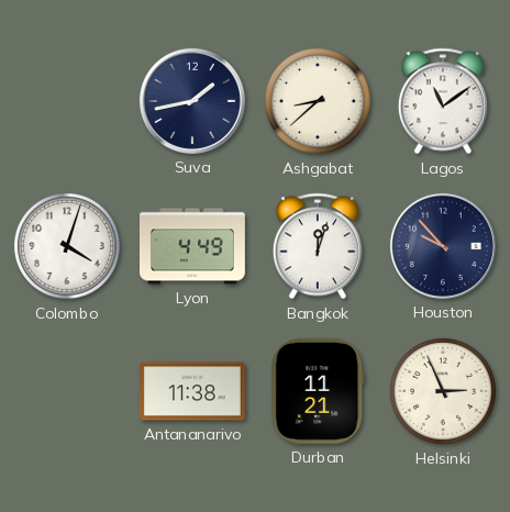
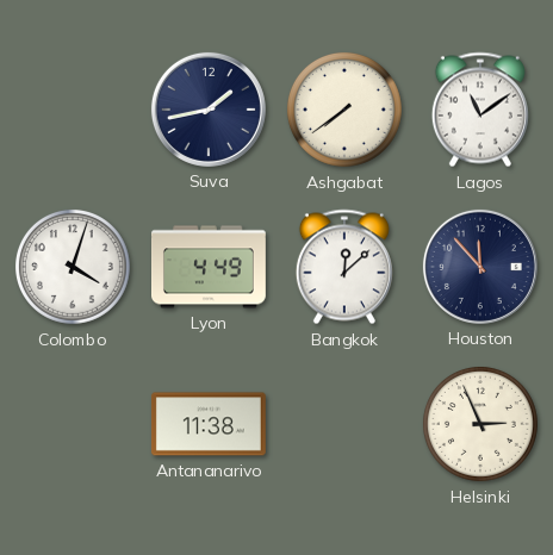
Ashgabat: 8:38 -> 7:39
Bangkok: 12:03 -> 12:08
Houston: 9:53 -> 11:53
Durban: 11:21 -> none
